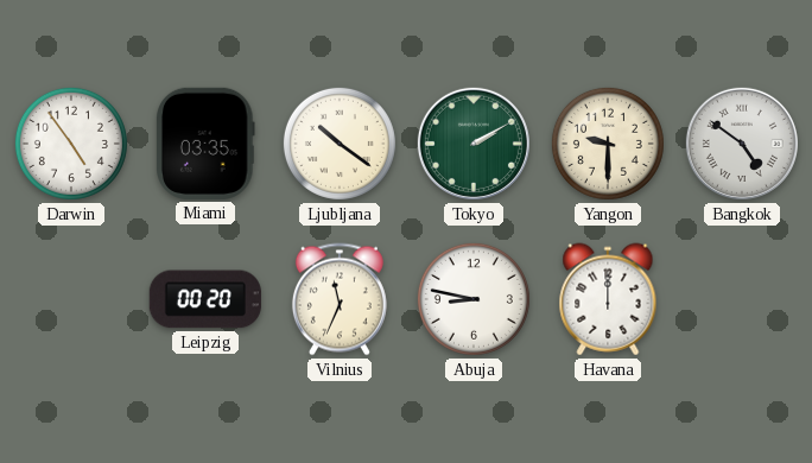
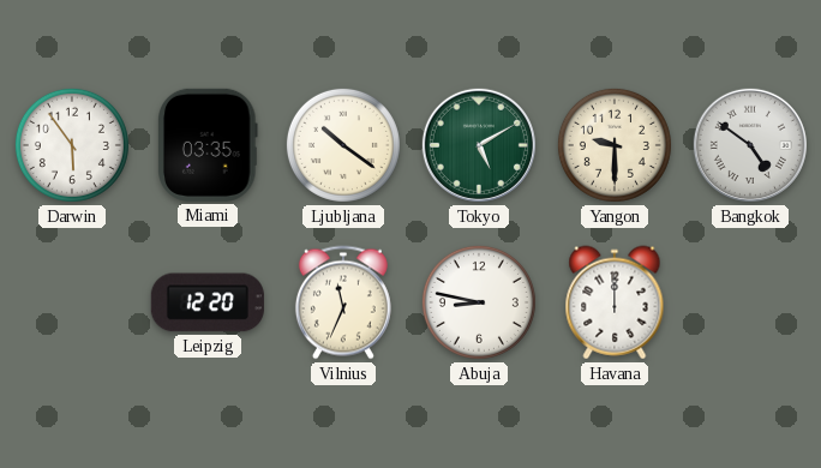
Darwin: 4:54 -> 5:54
Tokyo: 2:10 -> 5:10
Leipzig: 00:20 -> 12:20
